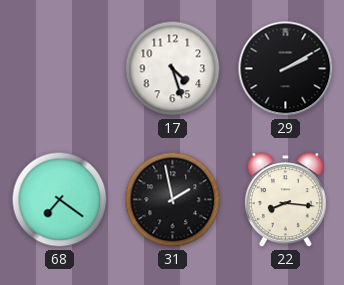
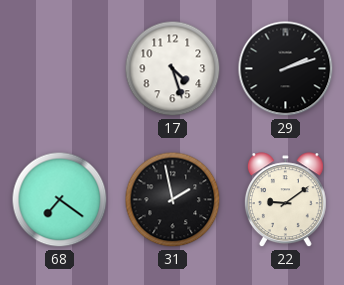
29: 2:10 -> 2:12
22: 8:16 -> 9:09
